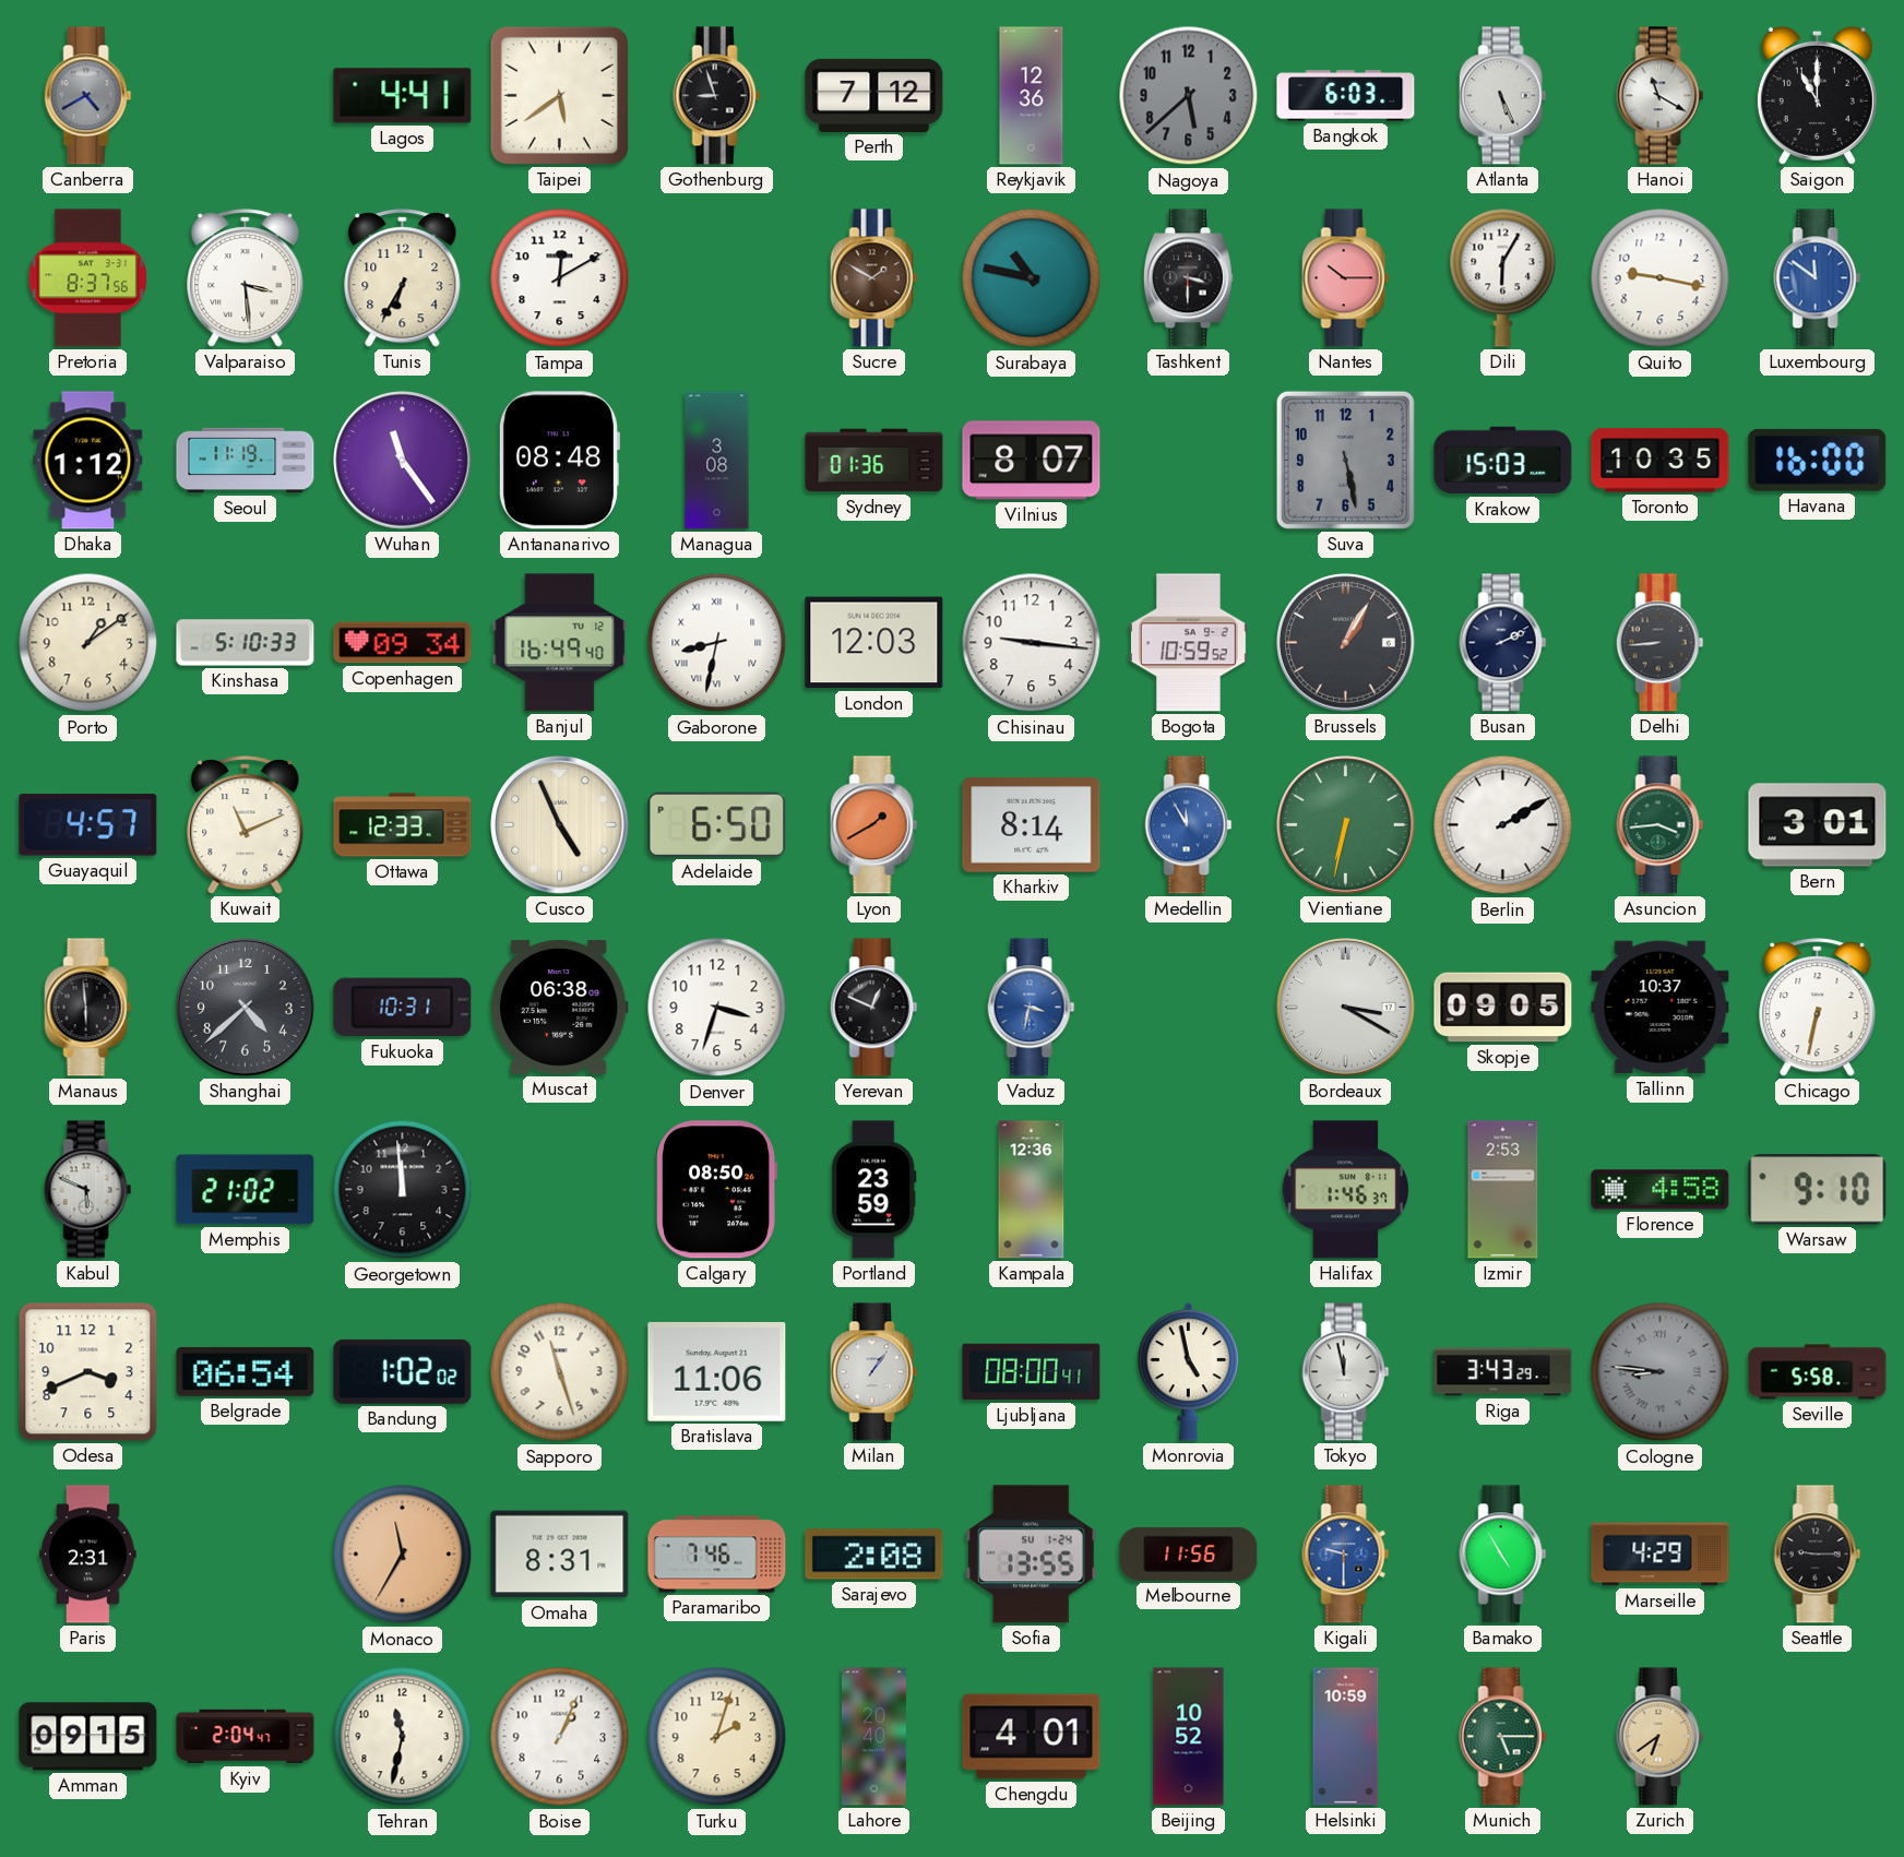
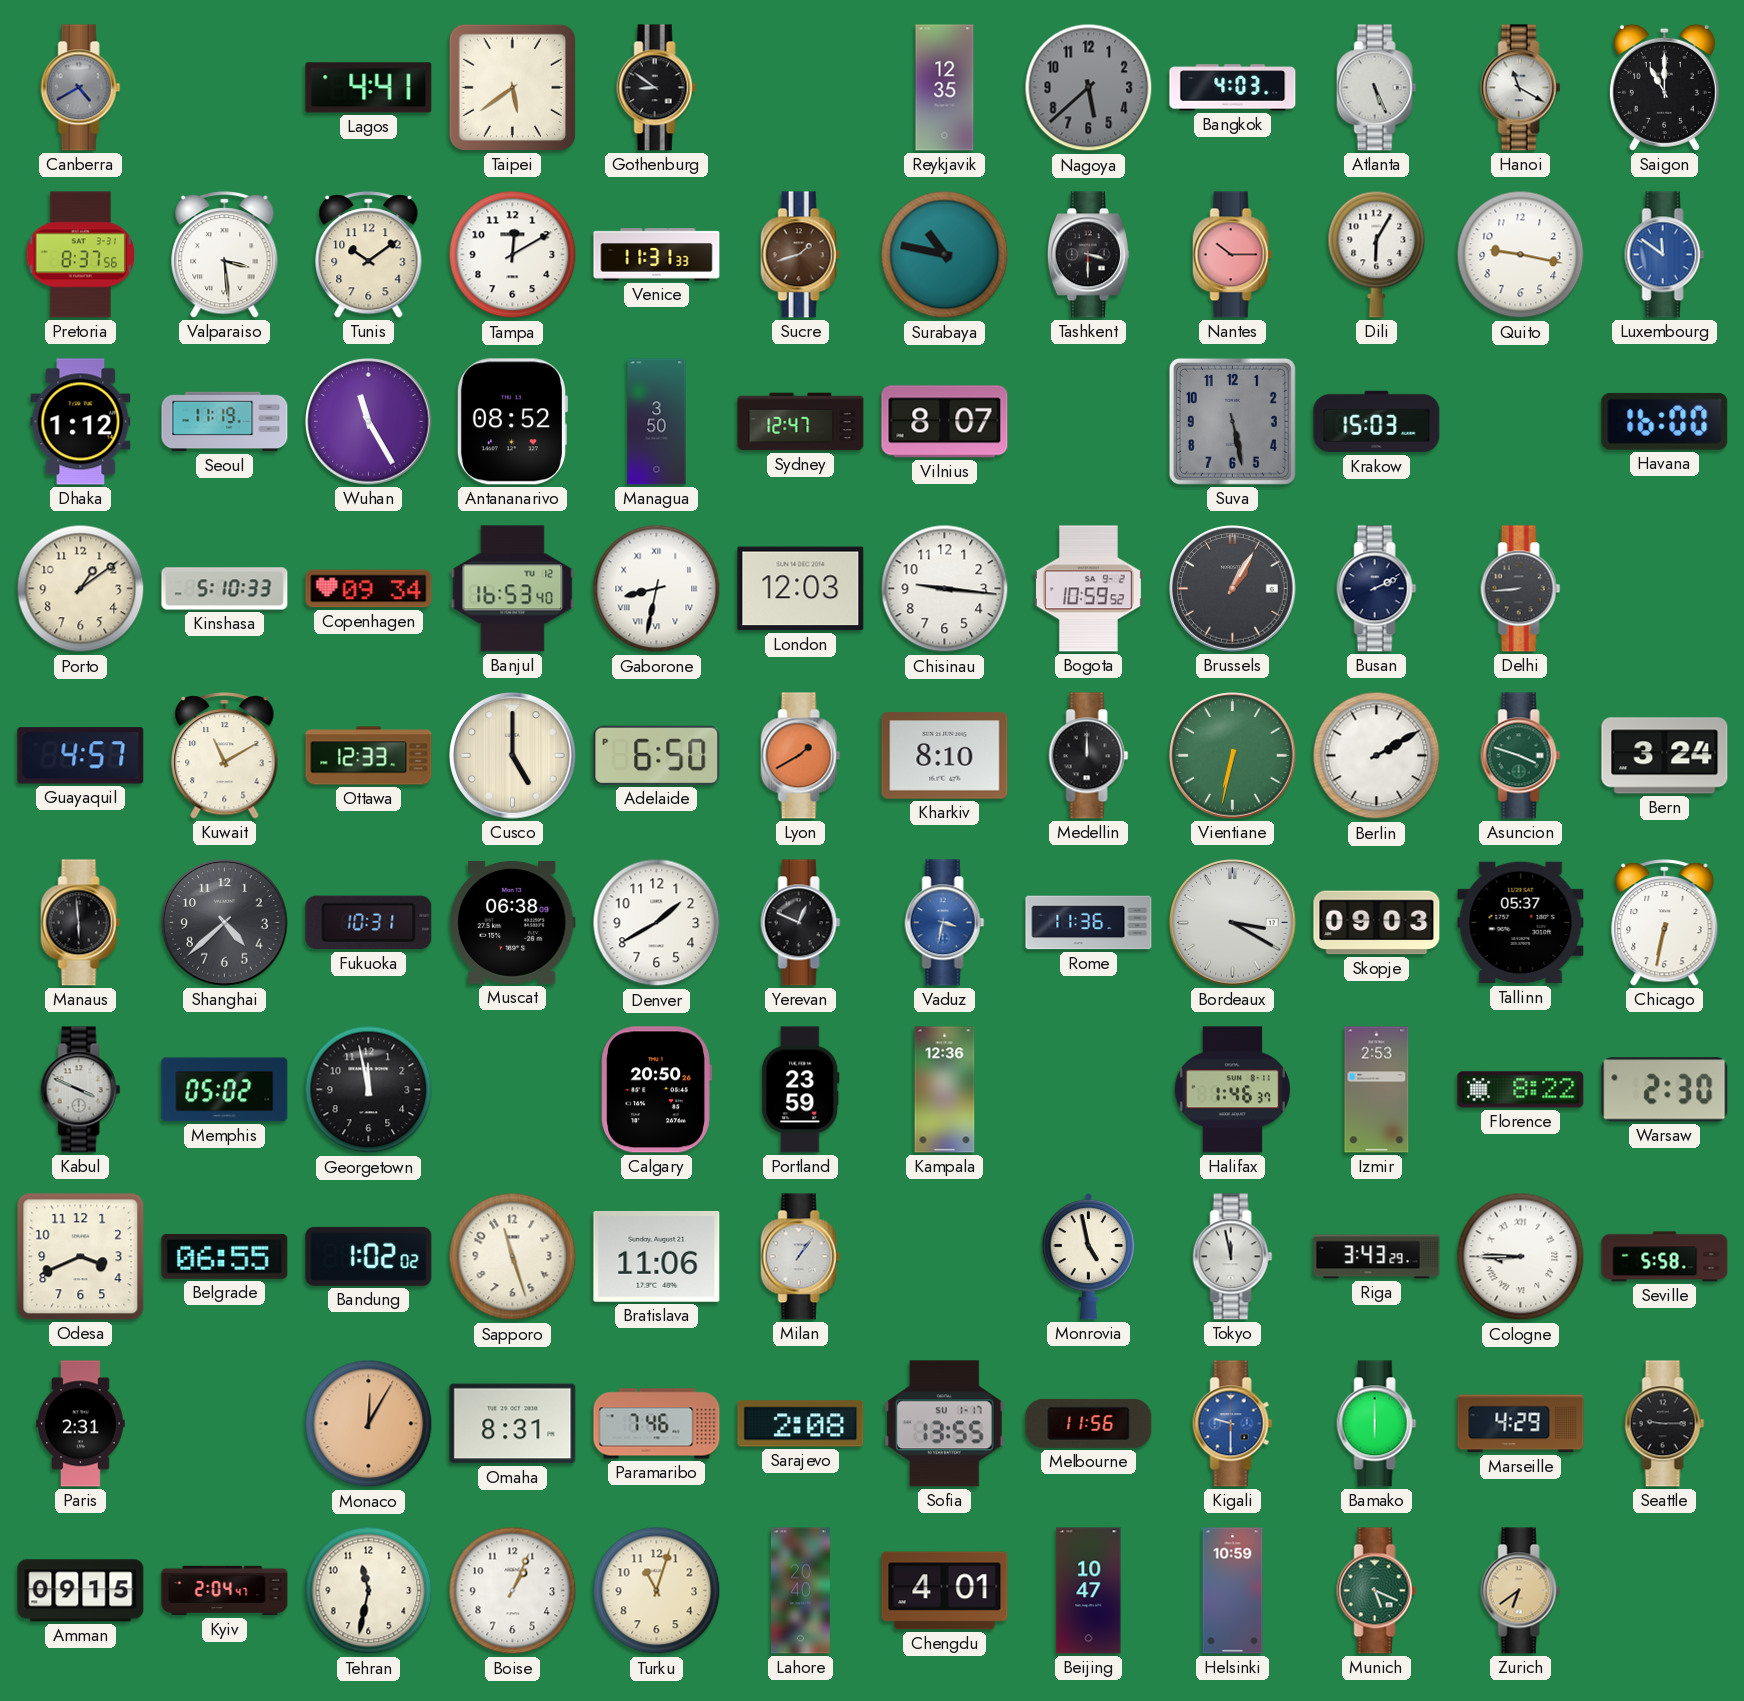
Gothenburg: 8:57 -> 8:51
Perth: 7:12 -> none
Reykjavik: 12:36 -> 12:35
Bangkok: 6:03 -> 4:03
Tunis: 6:35 -> 10:09
Venice: none -> 11:31
Sucre: 1:50 -> 1:42
Wuhan: 11:24 -> 11:25
Antananarivo: 08:48 -> 08:52
Managua: 3:08 -> 3:50
Sydney: 01:36 -> 12:47
Toronto: 10:35 -> none
Banjul: 16:49 -> 16:53
Kuwait: 11:11 -> 11:10
Cusco: 4:56 -> 5:00
Kharkiv: 8:14 -> 8:10
Medellin: 11:55 -> 12:00
Medellin dial: blue -> black
Asuncion: 3:44 -> 3:48
Bern: 3:01 -> 3:24
Denver: 3:33 -> 1:40
Rome: none -> 11:36
Skopje: 09:05 -> 09:03
Tallinn: 10:37 -> 05:37
Kabul: 5:49 -> 3:49
Memphis: 21:02 -> 05:02
Georgetown: 11:59 -> 11:58
Calgary: 08:50 -> 20:50
Florence: 4:58 -> 8:22
Warsaw: 9:10 -> 2:30
Belgrade: 06:54 -> 06:55
Ljubljana: 08:00 -> none
Cologne: 8:46 -> 8:45
Cologne dial: grey -> white
Monaco: 11:35 -> 12:05
Sofia date: SU 1-24 -> SU 1-17
Bamako: 4:55 -> 6:00
Turku: 2:03 -> 11:03
Beijing: 10:52 -> 10:47
Munich: 5:15 -> 5:19
